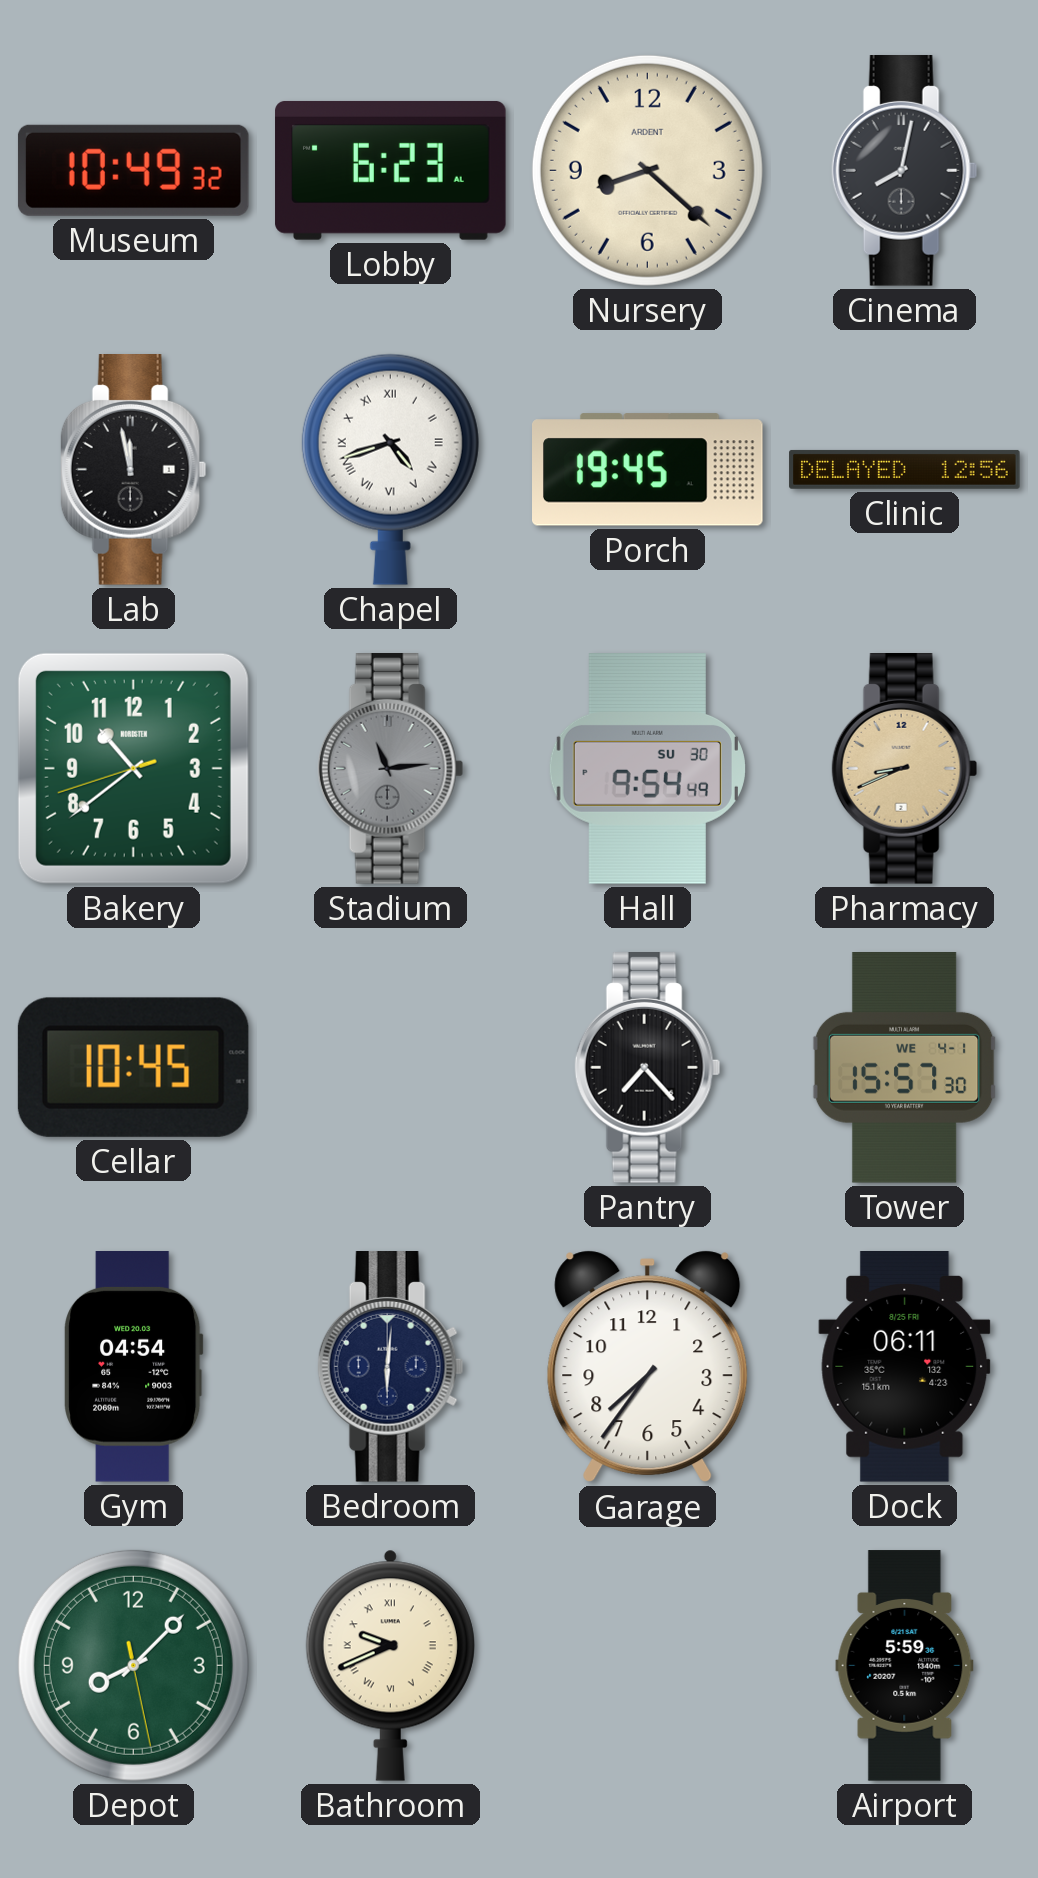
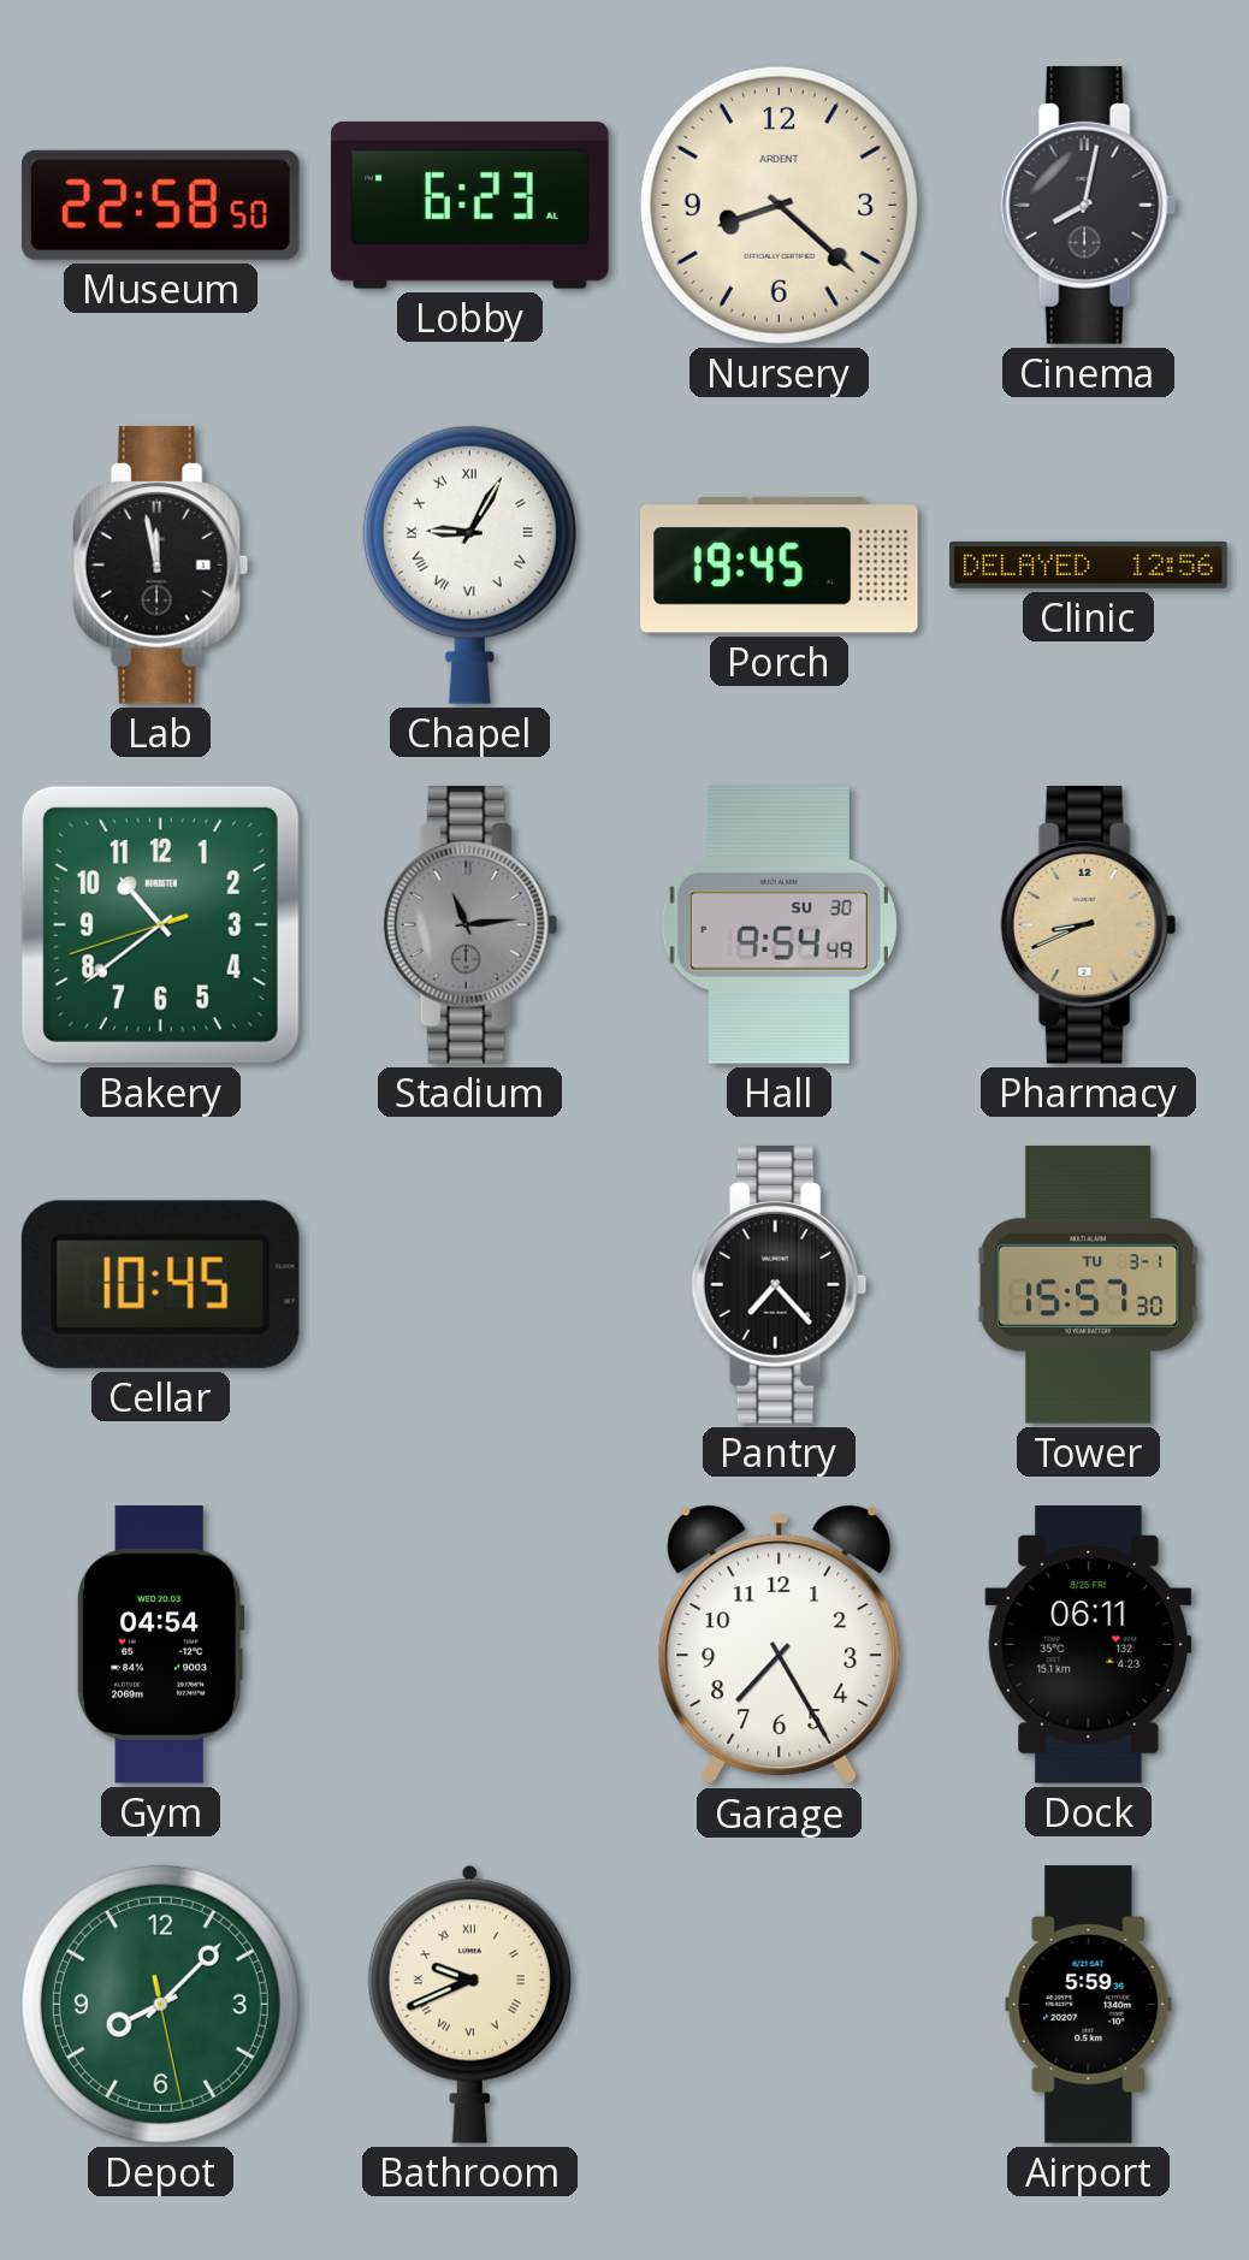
Museum: 10:49 -> 22:58
Chapel: 4:42 -> 9:05
Tower date: WE 4-1 -> TU 3-1
Bedroom: 6:01 -> none
Garage: 7:36 -> 7:25
